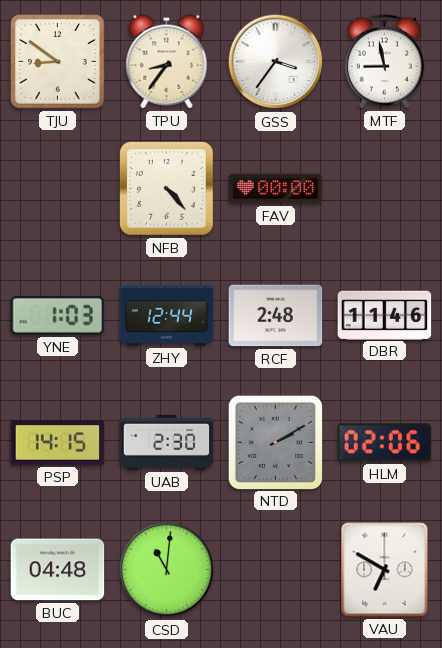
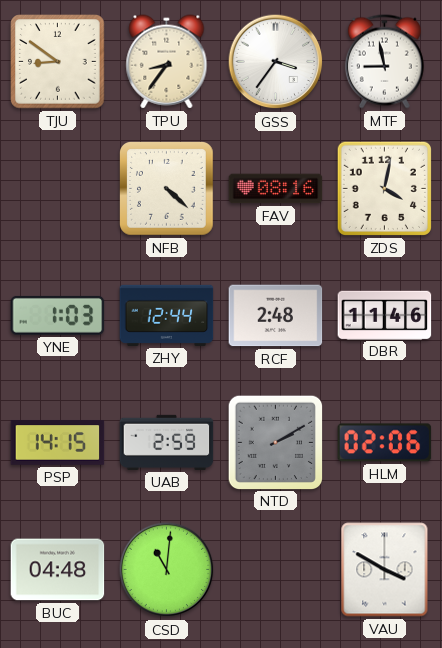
NFB: 4:23 -> 4:22
FAV: 00:00 -> 08:16
ZDS: none -> 4:02
UAB: 2:30 -> 2:59
VAU: 6:50 -> 3:50
